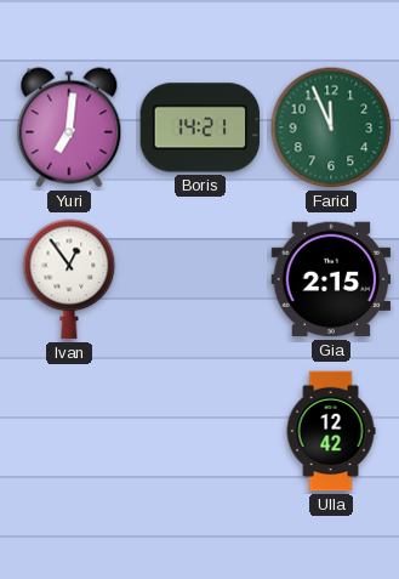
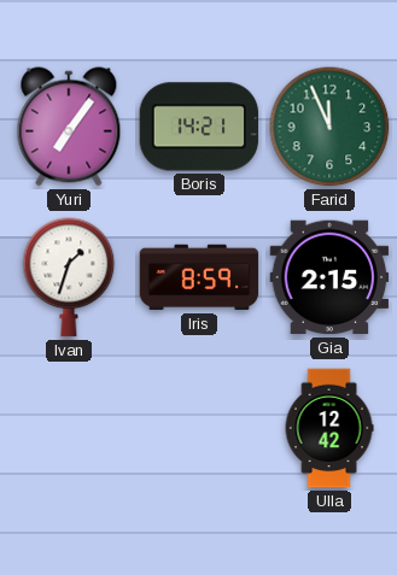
Yuri: 7:01 -> 7:06
Ivan: 12:54 -> 1:33
Iris: none -> 8:59
